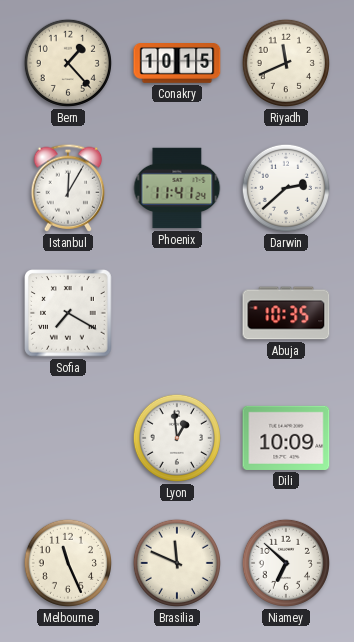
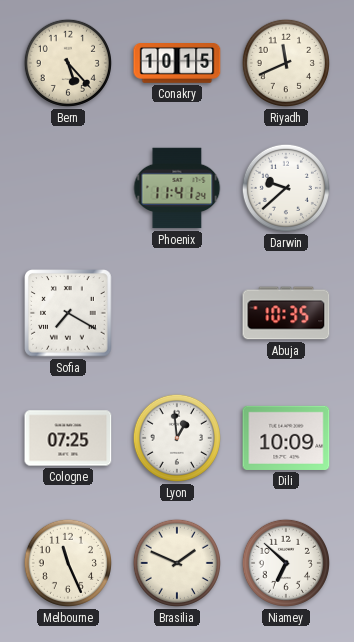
Bern: 1:23 -> 5:23
Istanbul: 12:05 -> none
Darwin: 2:38 -> 9:38
Cologne: none -> 07:25
Brasilia: 11:49 -> 1:49
